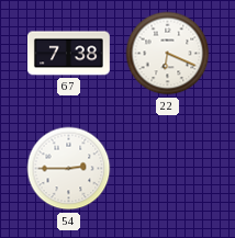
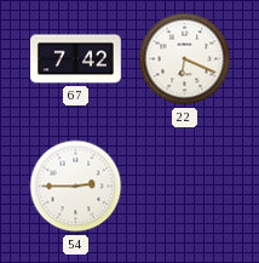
67: 7:38 -> 7:42
